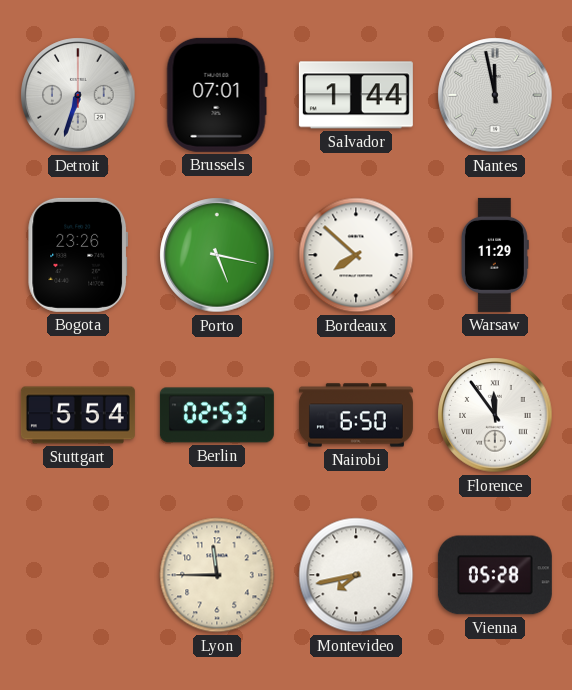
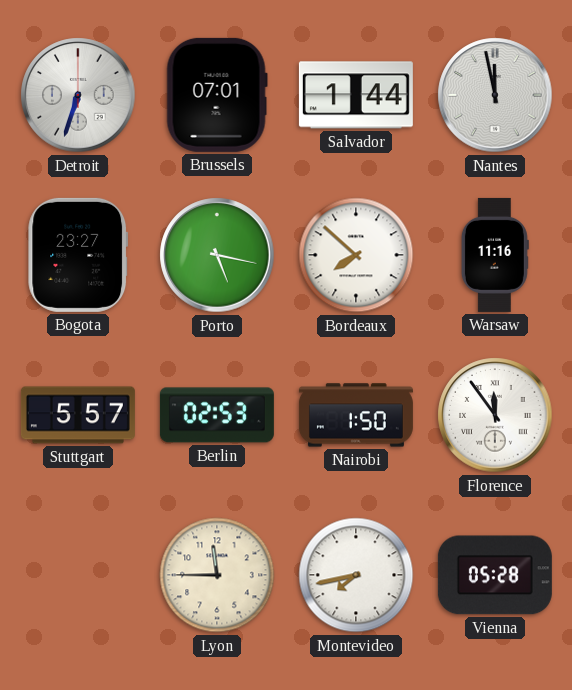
Bogota: 23:26 -> 23:27
Warsaw: 11:29 -> 11:16
Stuttgart: 5:54 -> 5:57
Nairobi: 6:50 -> 1:50
